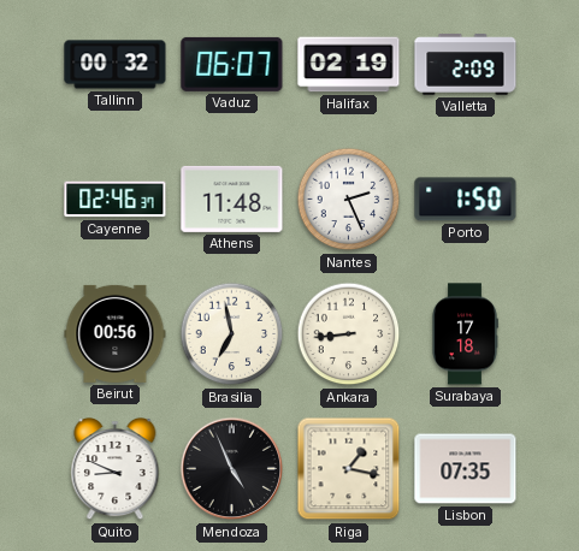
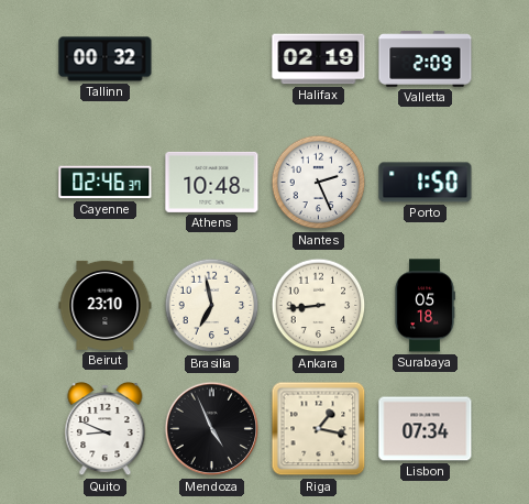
Vaduz: 06:07 -> none
Athens: 11:48 -> 10:48
Beirut: 00:56 -> 23:10
Surabaya: 17:18 -> 05:18
Lisbon: 07:35 -> 07:34
